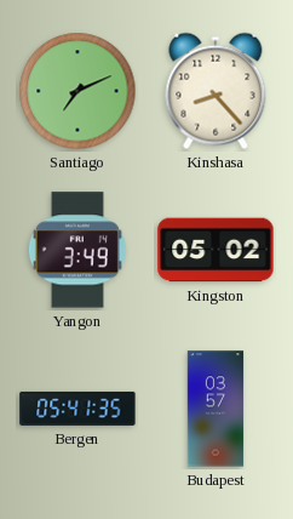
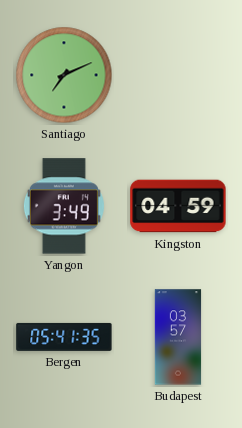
Kinshasa: 8:23 -> none
Kingston: 05:02 -> 04:59
